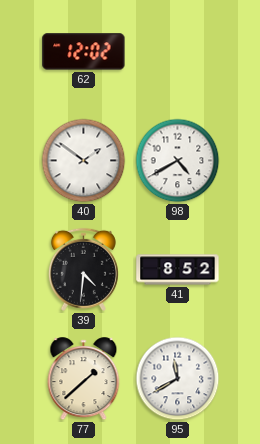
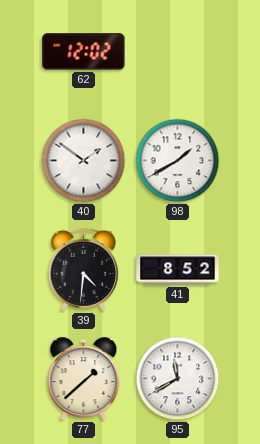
98: 4:40 -> 1:40
